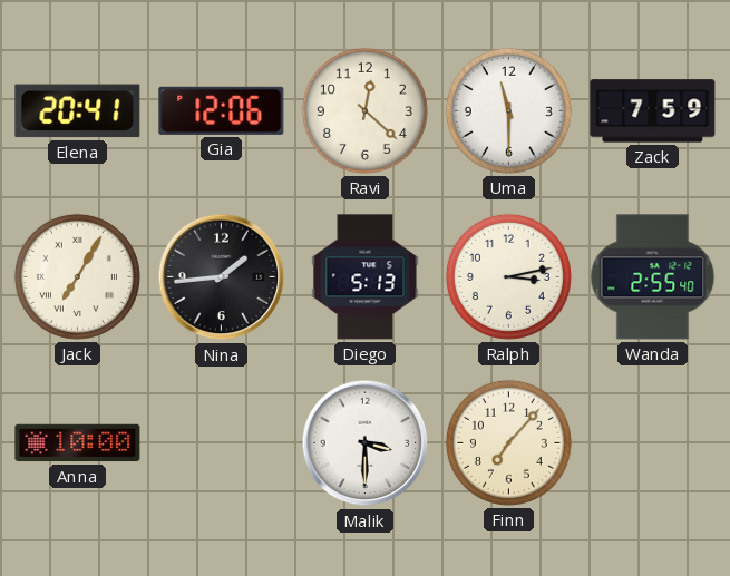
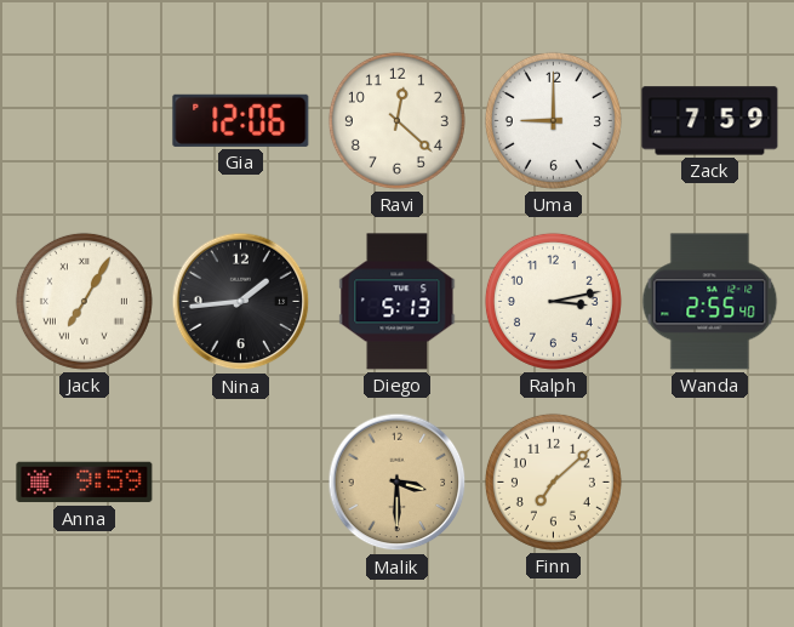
Elena: 20:41 -> none
Uma: 11:30 -> 9:00
Anna: 10:00 -> 9:59
Malik dial: white -> champagne
Finn: 7:07 -> 7:08
